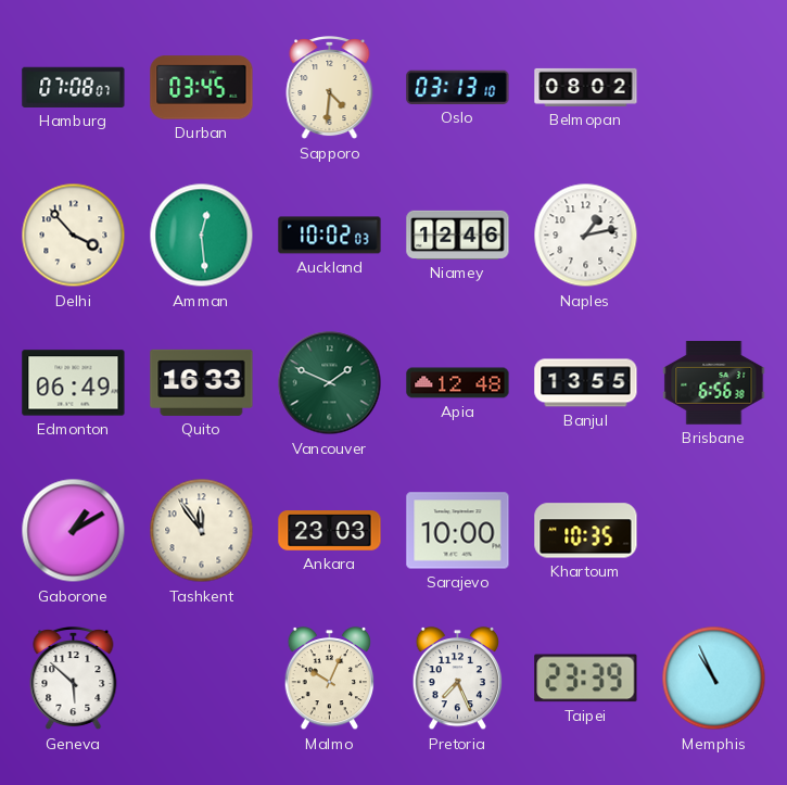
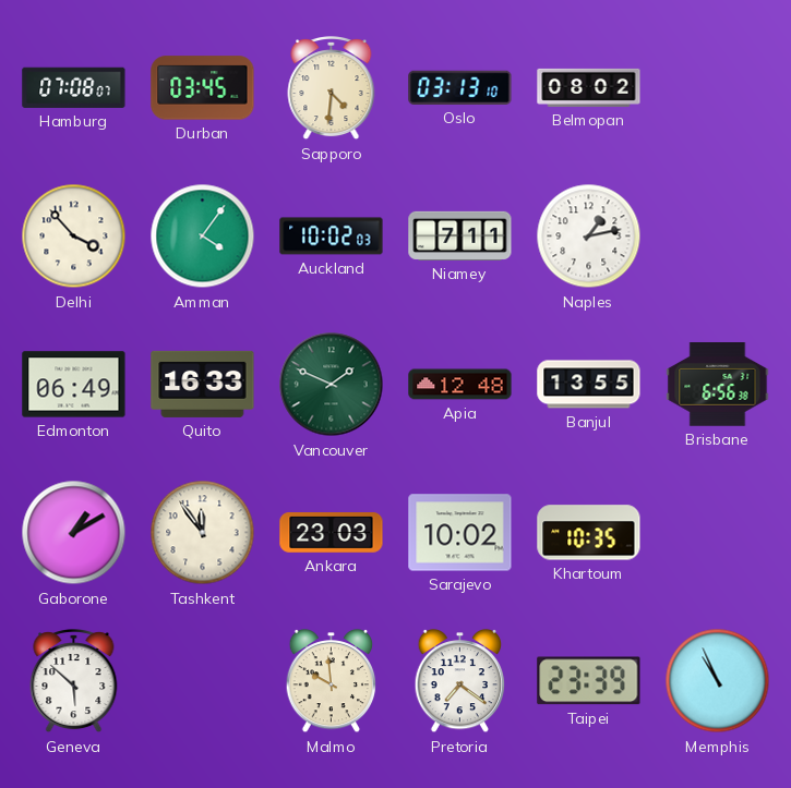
Amman: 12:29 -> 4:06
Niamey: 12:46 -> 7:11
Sarajevo: 10:00 -> 10:02
Malmo: 10:04 -> 9:59
Pretoria: 7:26 -> 7:21
